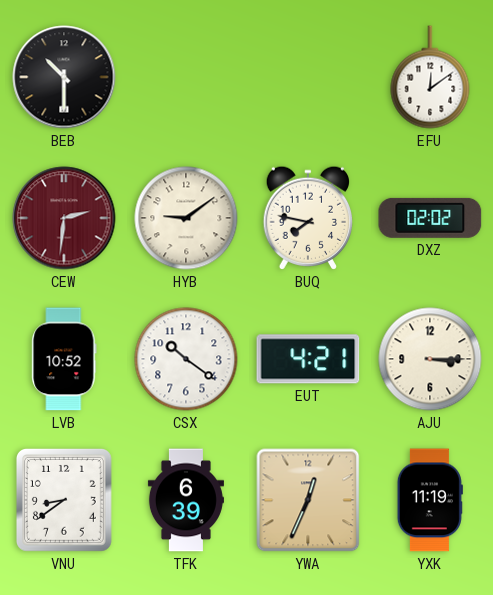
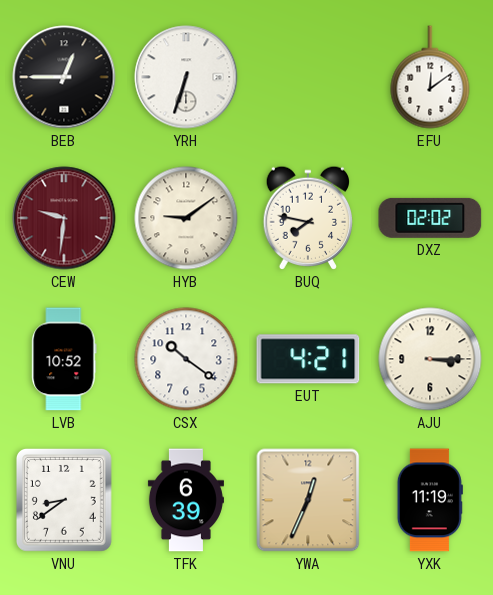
BEB: 10:30 -> 12:45
YRH: none -> 6:33
CEW: 2:31 -> 9:31
